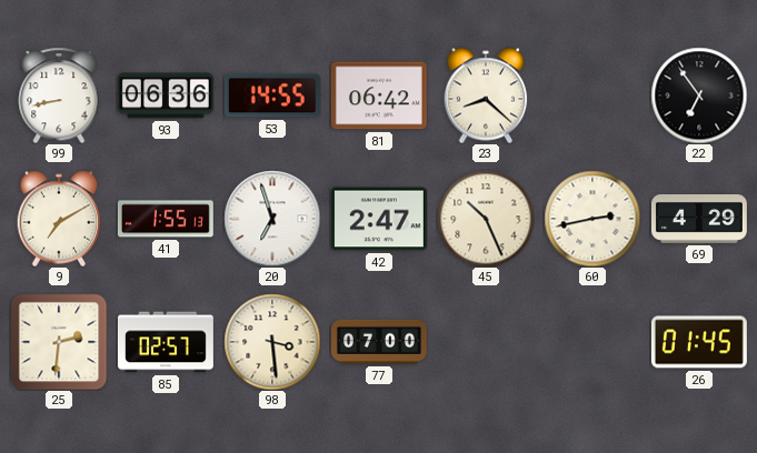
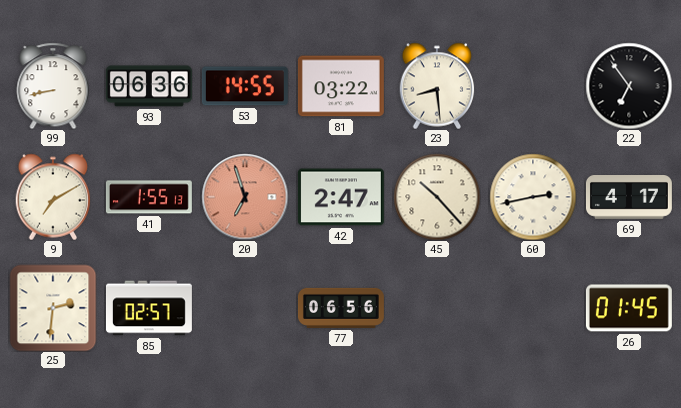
81: 06:42 -> 03:22
23: 8:22 -> 8:29
20 dial: white -> salmon
45: 10:26 -> 10:23
69: 4:29 -> 4:17
98: 3:29 -> none
77: 07:00 -> 06:56
